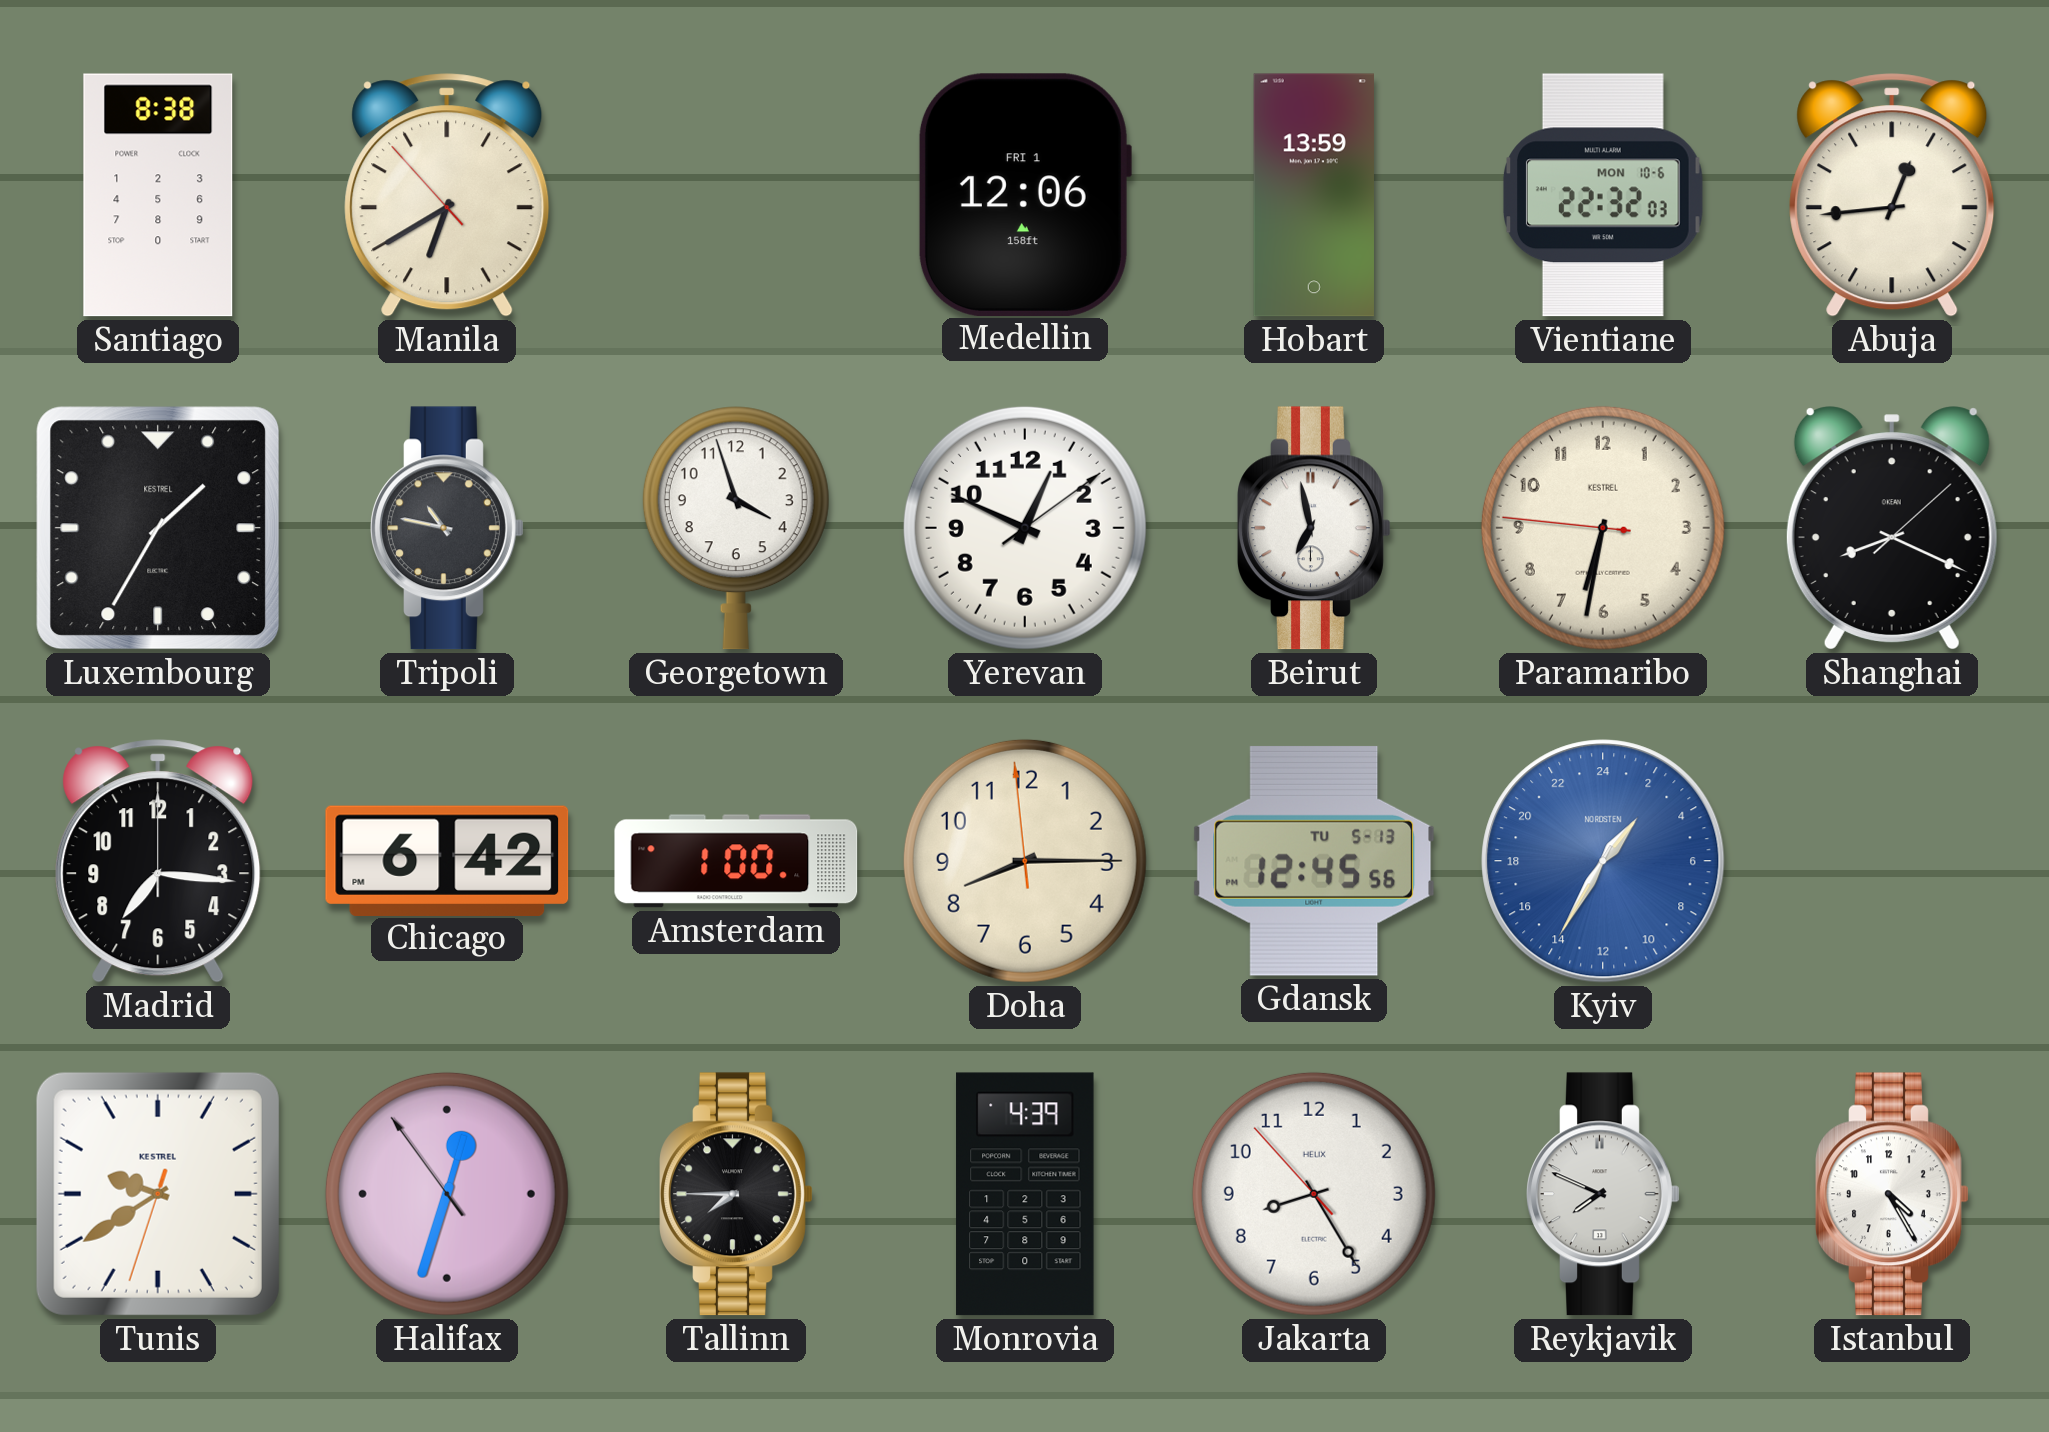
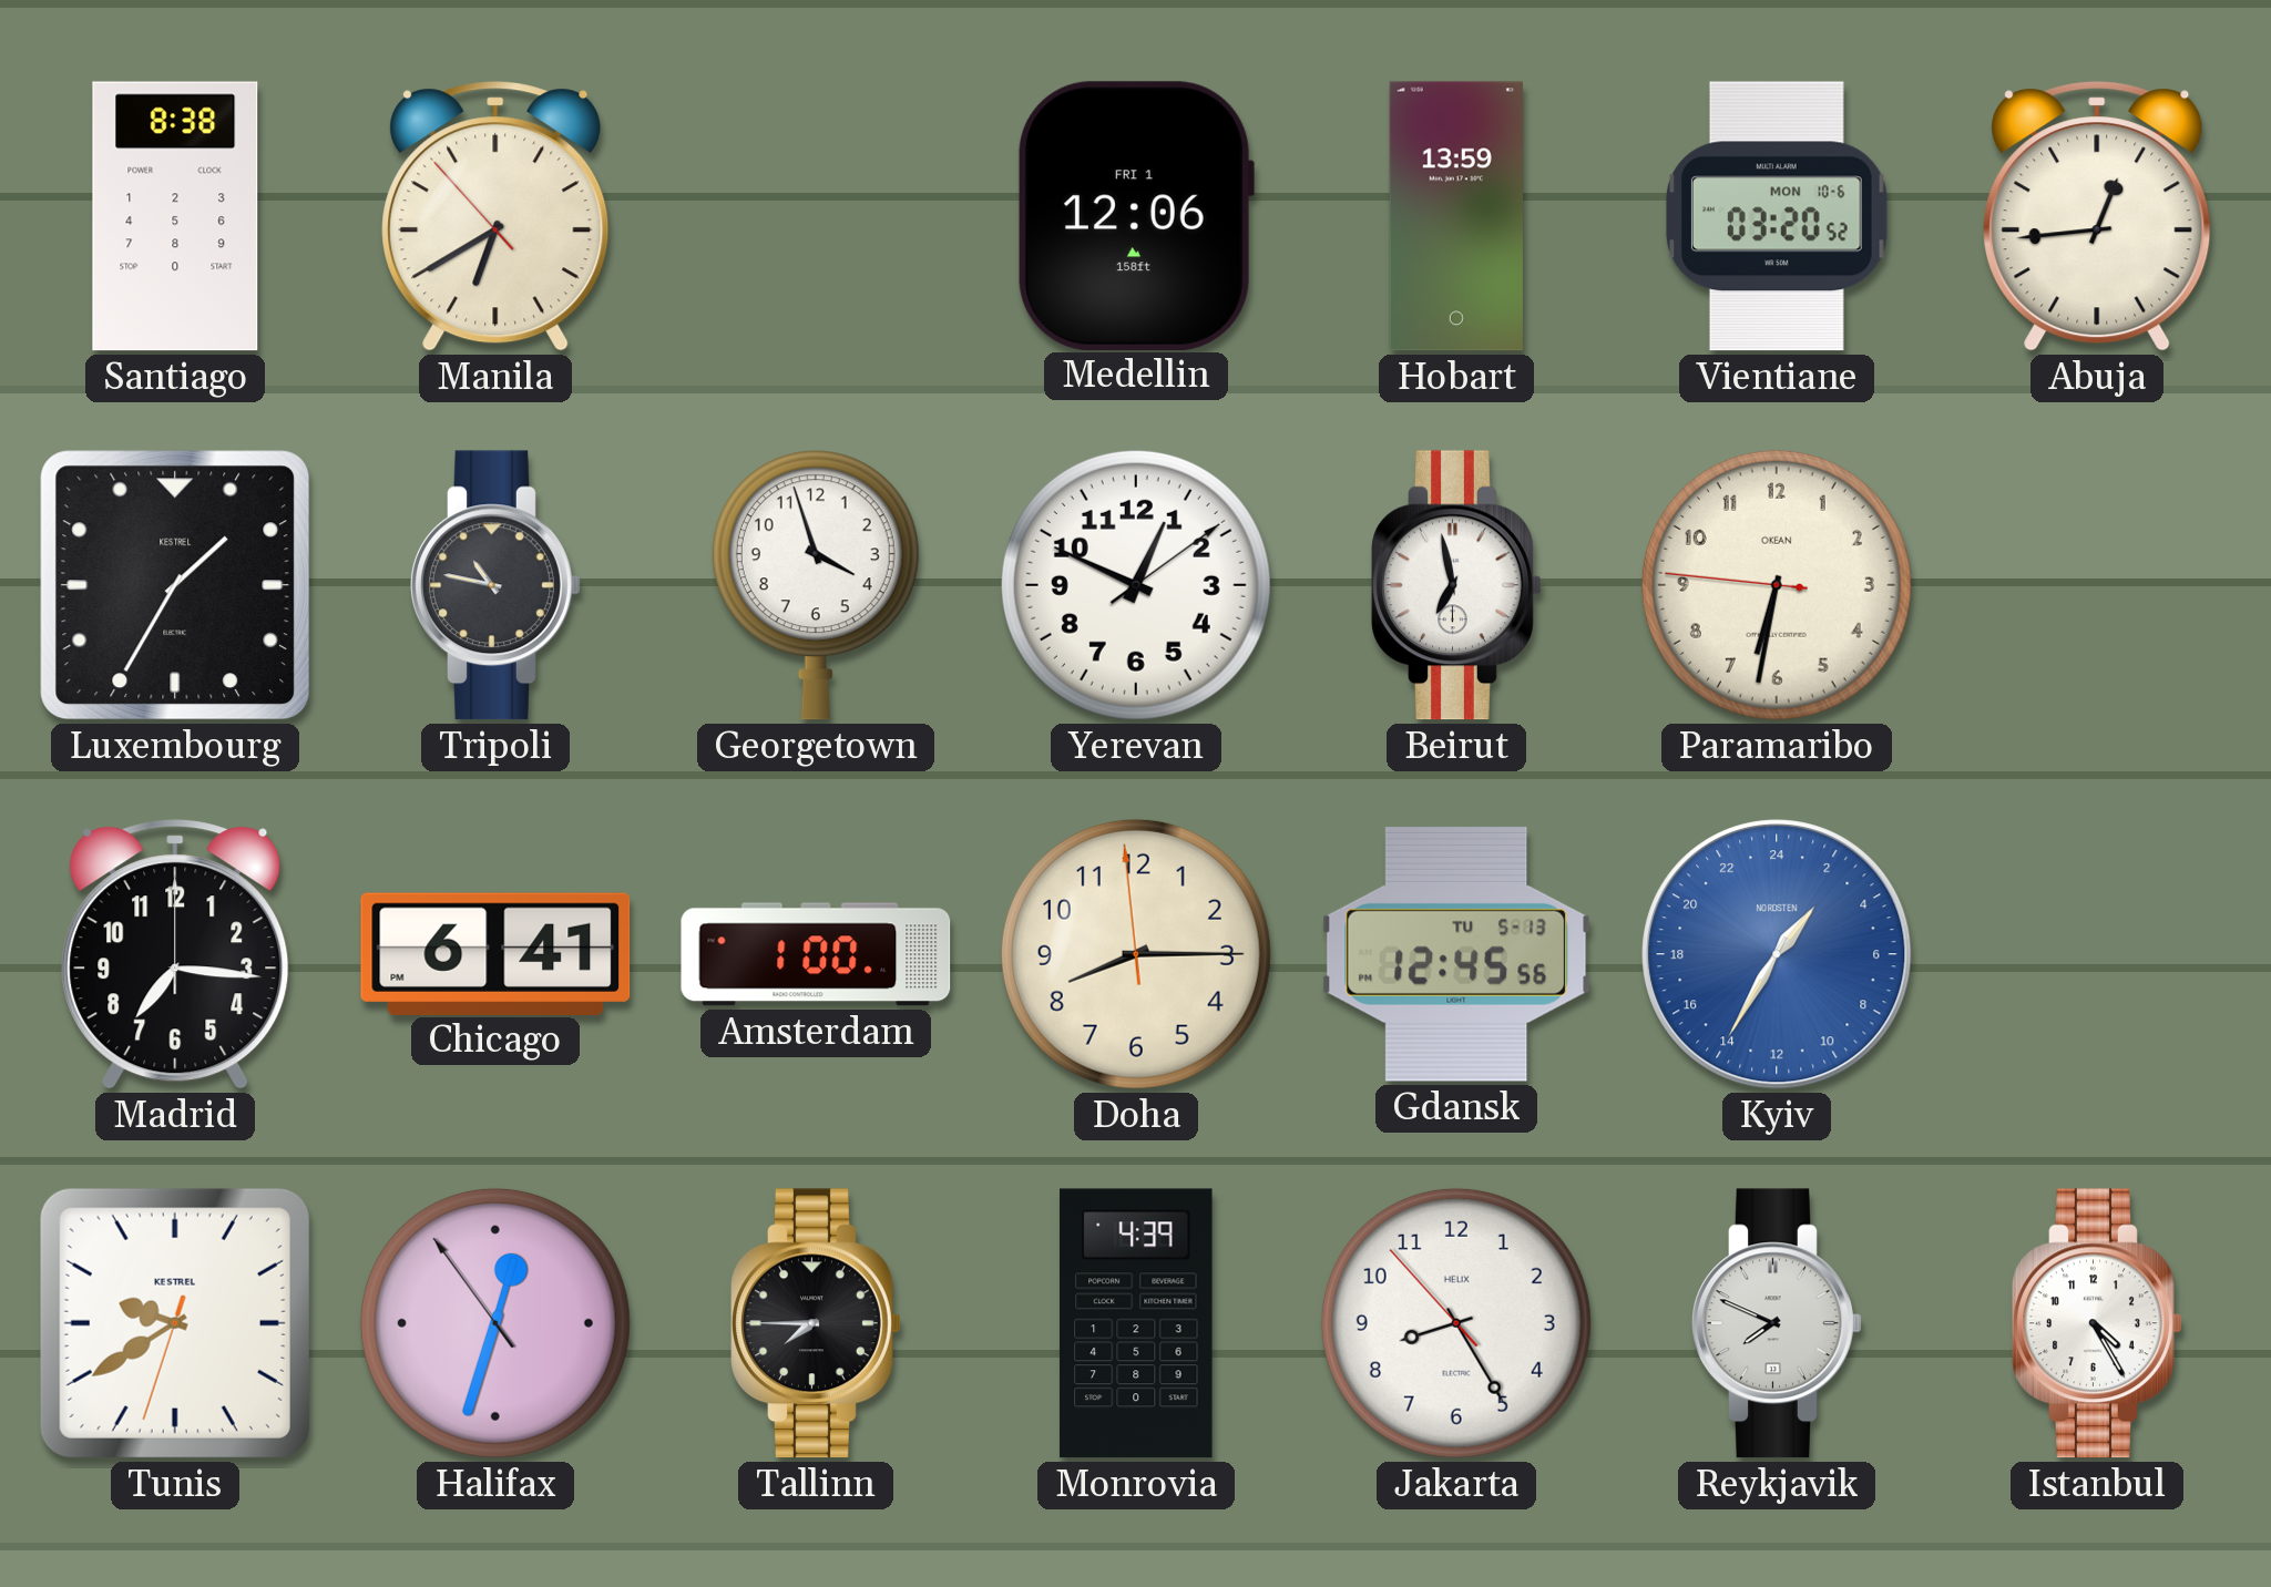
Vientiane: 22:32 -> 03:20
Paramaribo brand: KESTREL -> OKEAN
Shanghai: 8:19 -> none
Chicago: 6:42 -> 6:41
